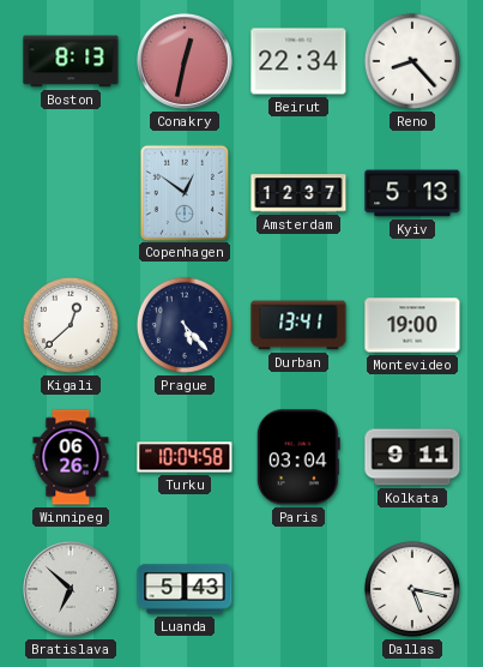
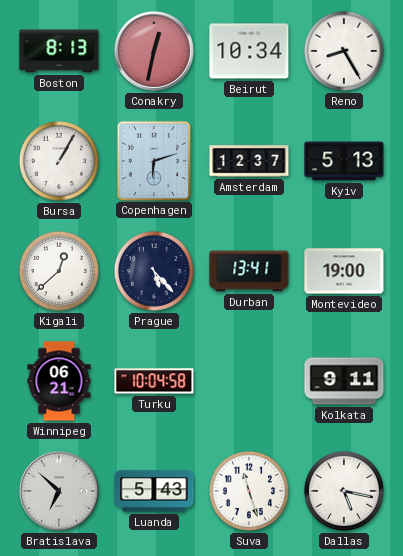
Beirut: 22:34 -> 10:34
Reno: 8:23 -> 8:25
Bursa: none -> 1:05
Copenhagen: 12:51 -> 6:12
Winnipeg: 06:26 -> 06:21
Paris: 03:04 -> none
Suva: none -> 11:27
